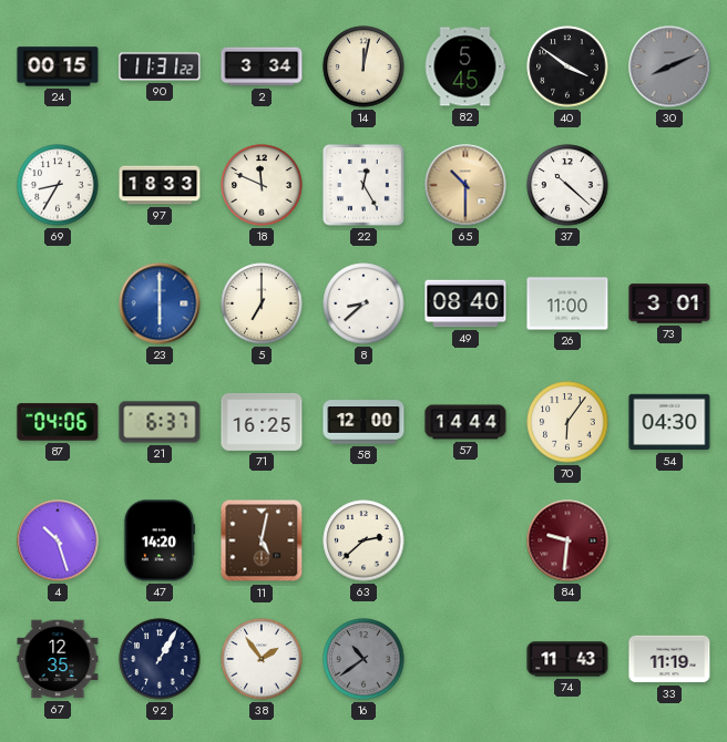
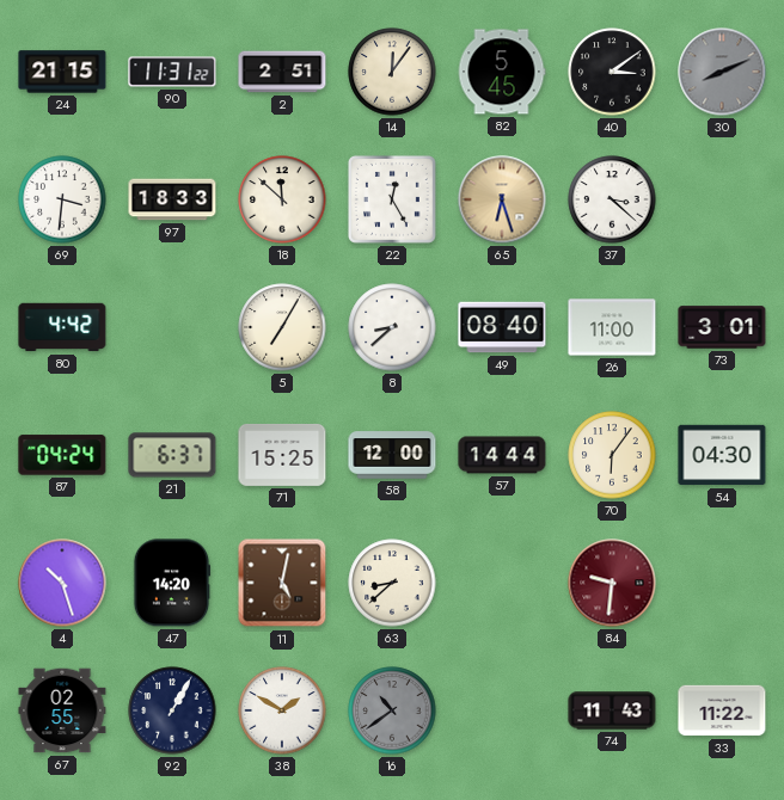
24: 00:15 -> 21:15
2: 3:34 -> 2:51
14: 12:02 -> 12:06
40: 3:51 -> 3:09
69: 8:35 -> 3:31
18: 11:49 -> 11:52
65: 10:30 -> 6:27
37: 10:22 -> 3:22
80: none -> 4:42
23: 6:00 -> none
5: 7:00 -> 7:05
87: 04:06 -> 04:24
71: 16:25 -> 15:25
63: 2:38 -> 8:38
67: 12:35 -> 02:55
38: 1:54 -> 1:50
33: 11:19 -> 11:22
